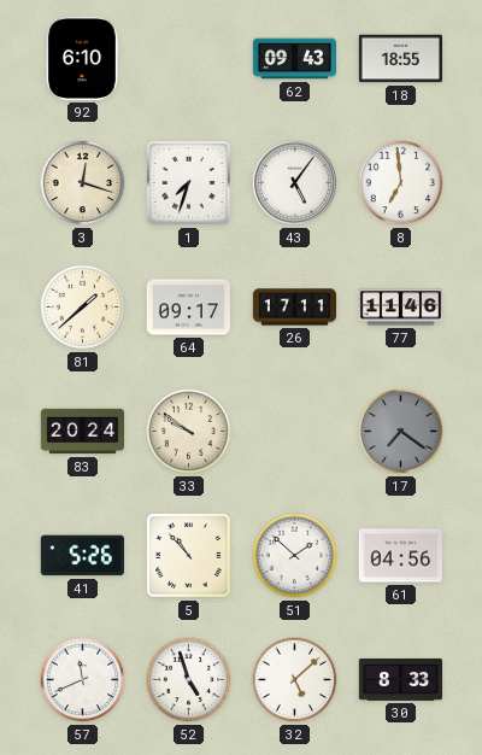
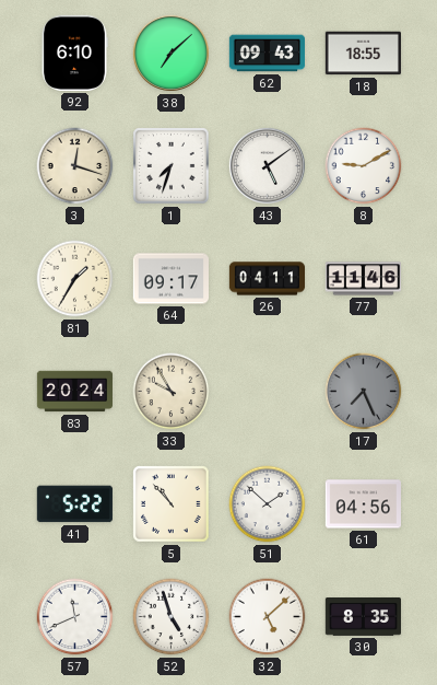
38: none -> 7:08
43: 5:06 -> 5:09
8: 6:59 -> 9:10
81: 1:38 -> 1:35
26: 17:11 -> 04:11
33: 9:51 -> 9:55
17: 7:21 -> 7:26
41: 5:26 -> 5:22
30: 8:33 -> 8:35
